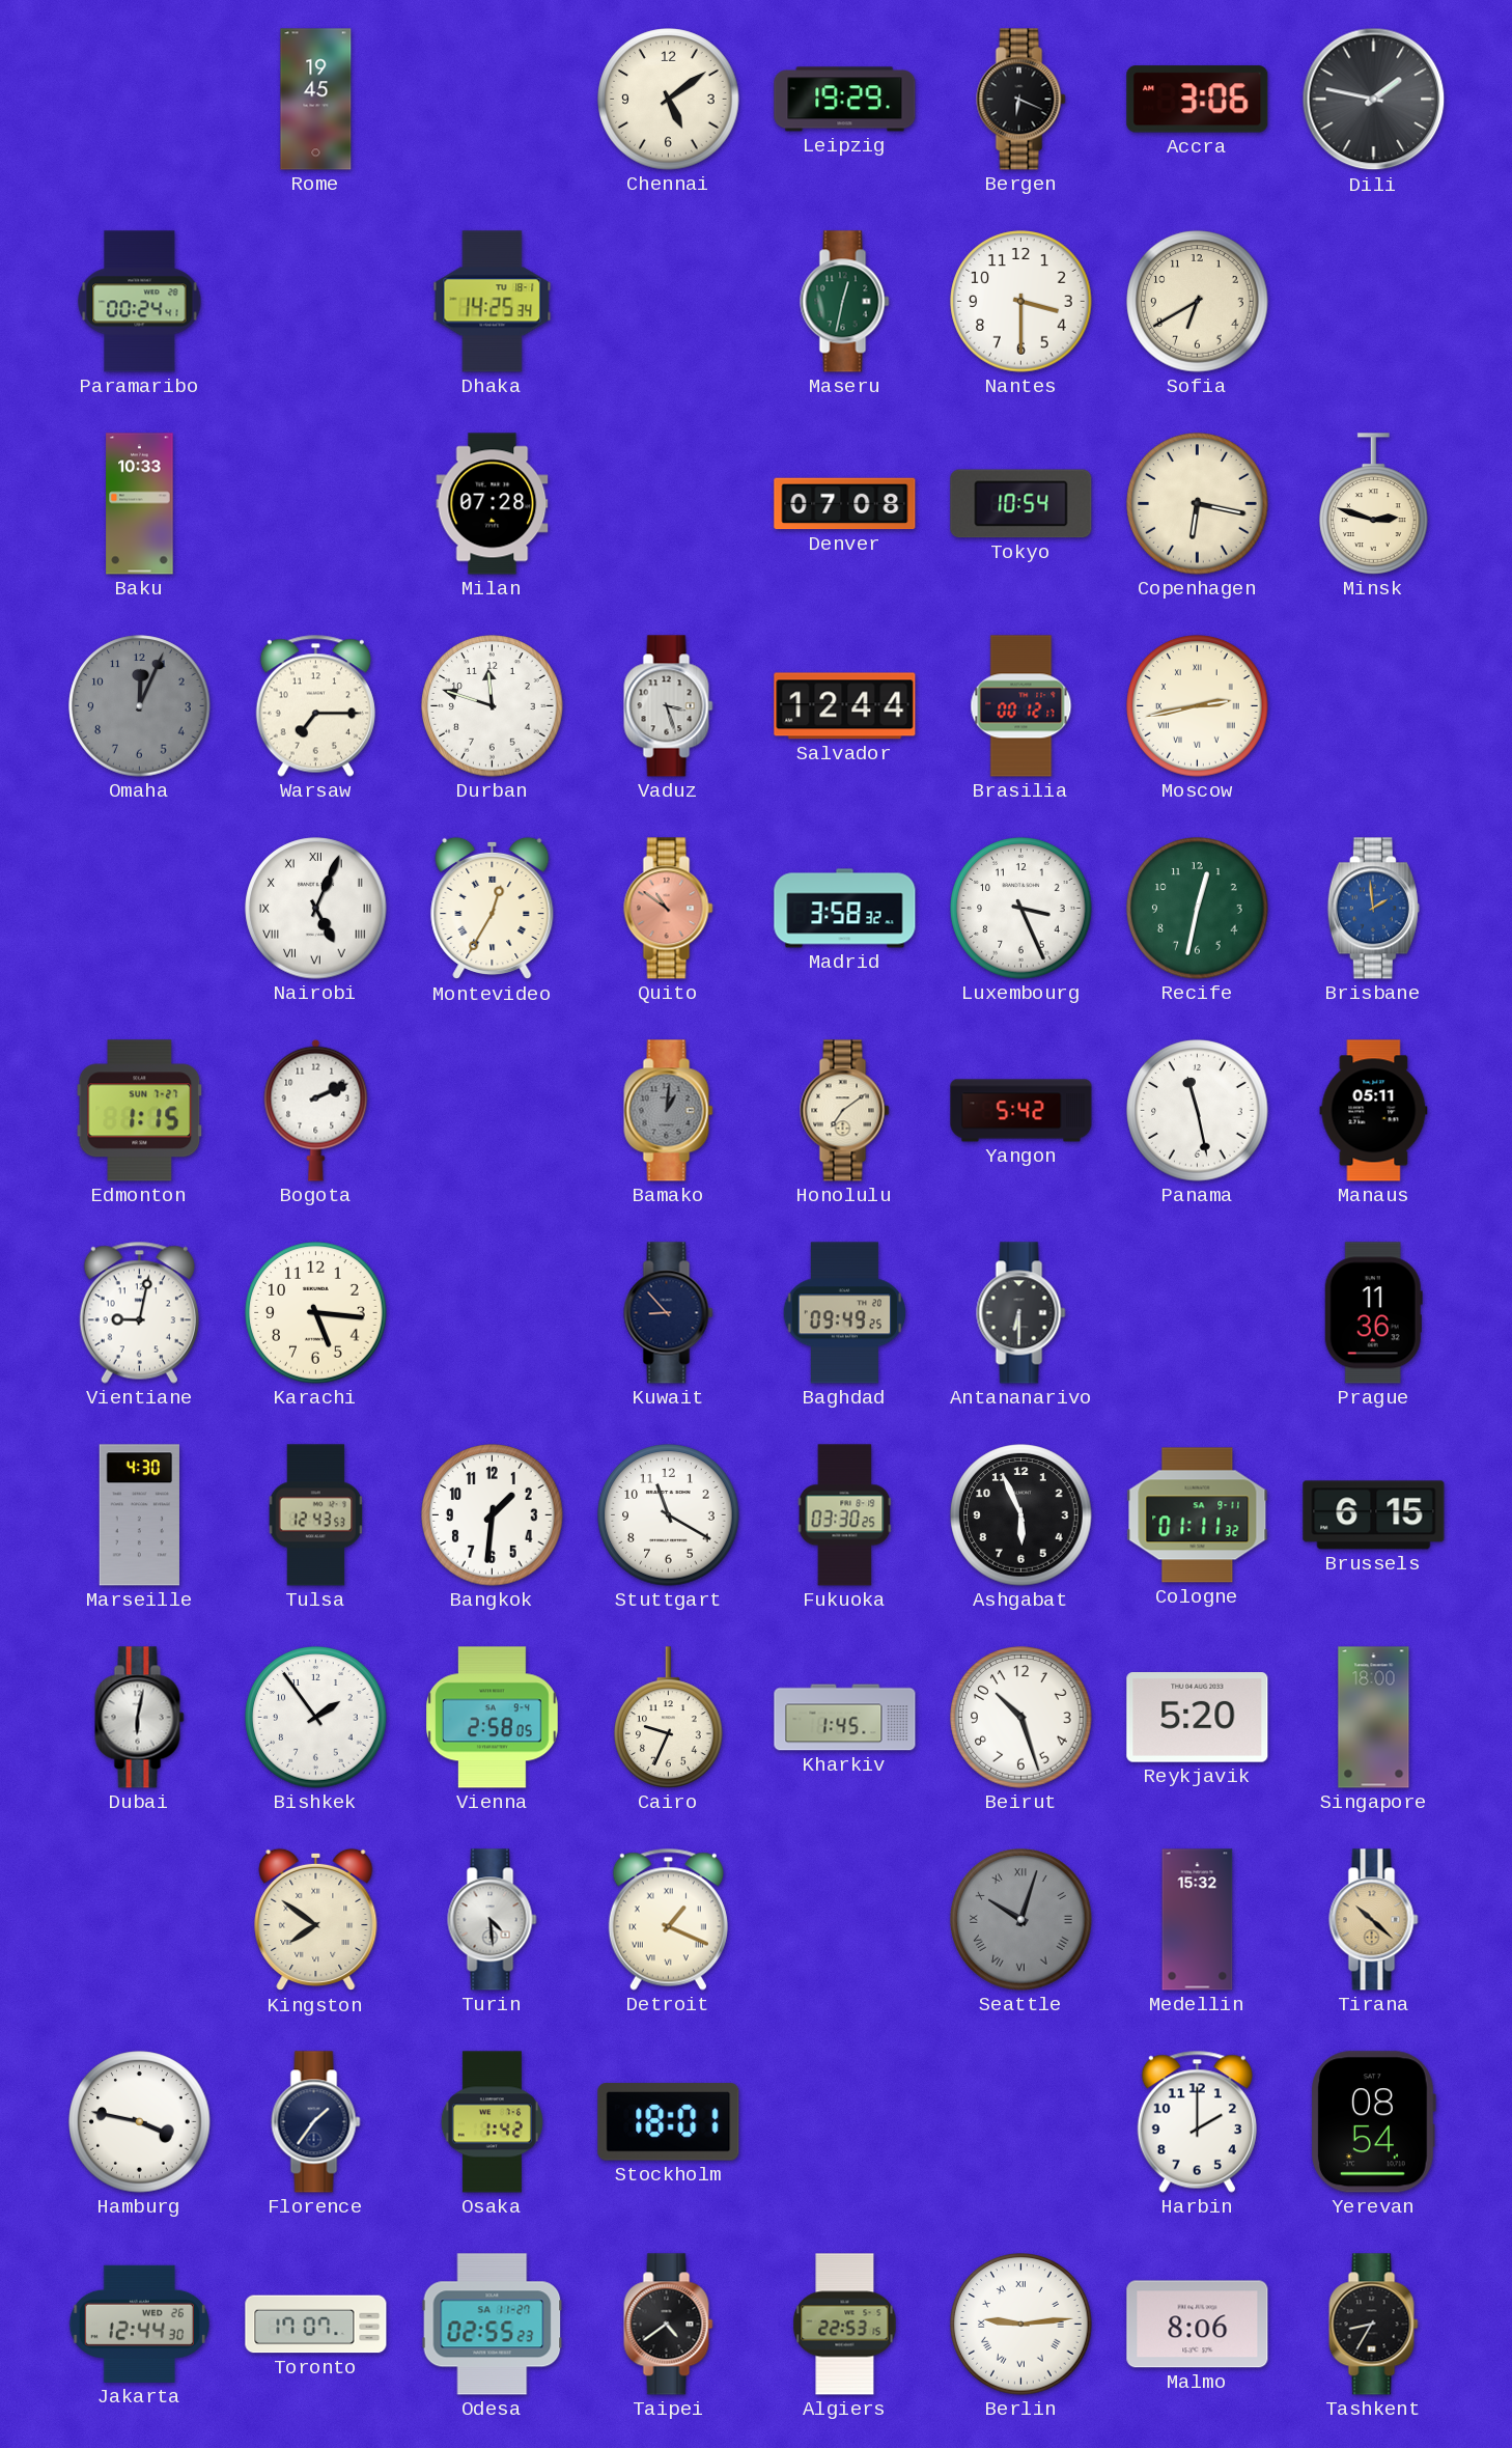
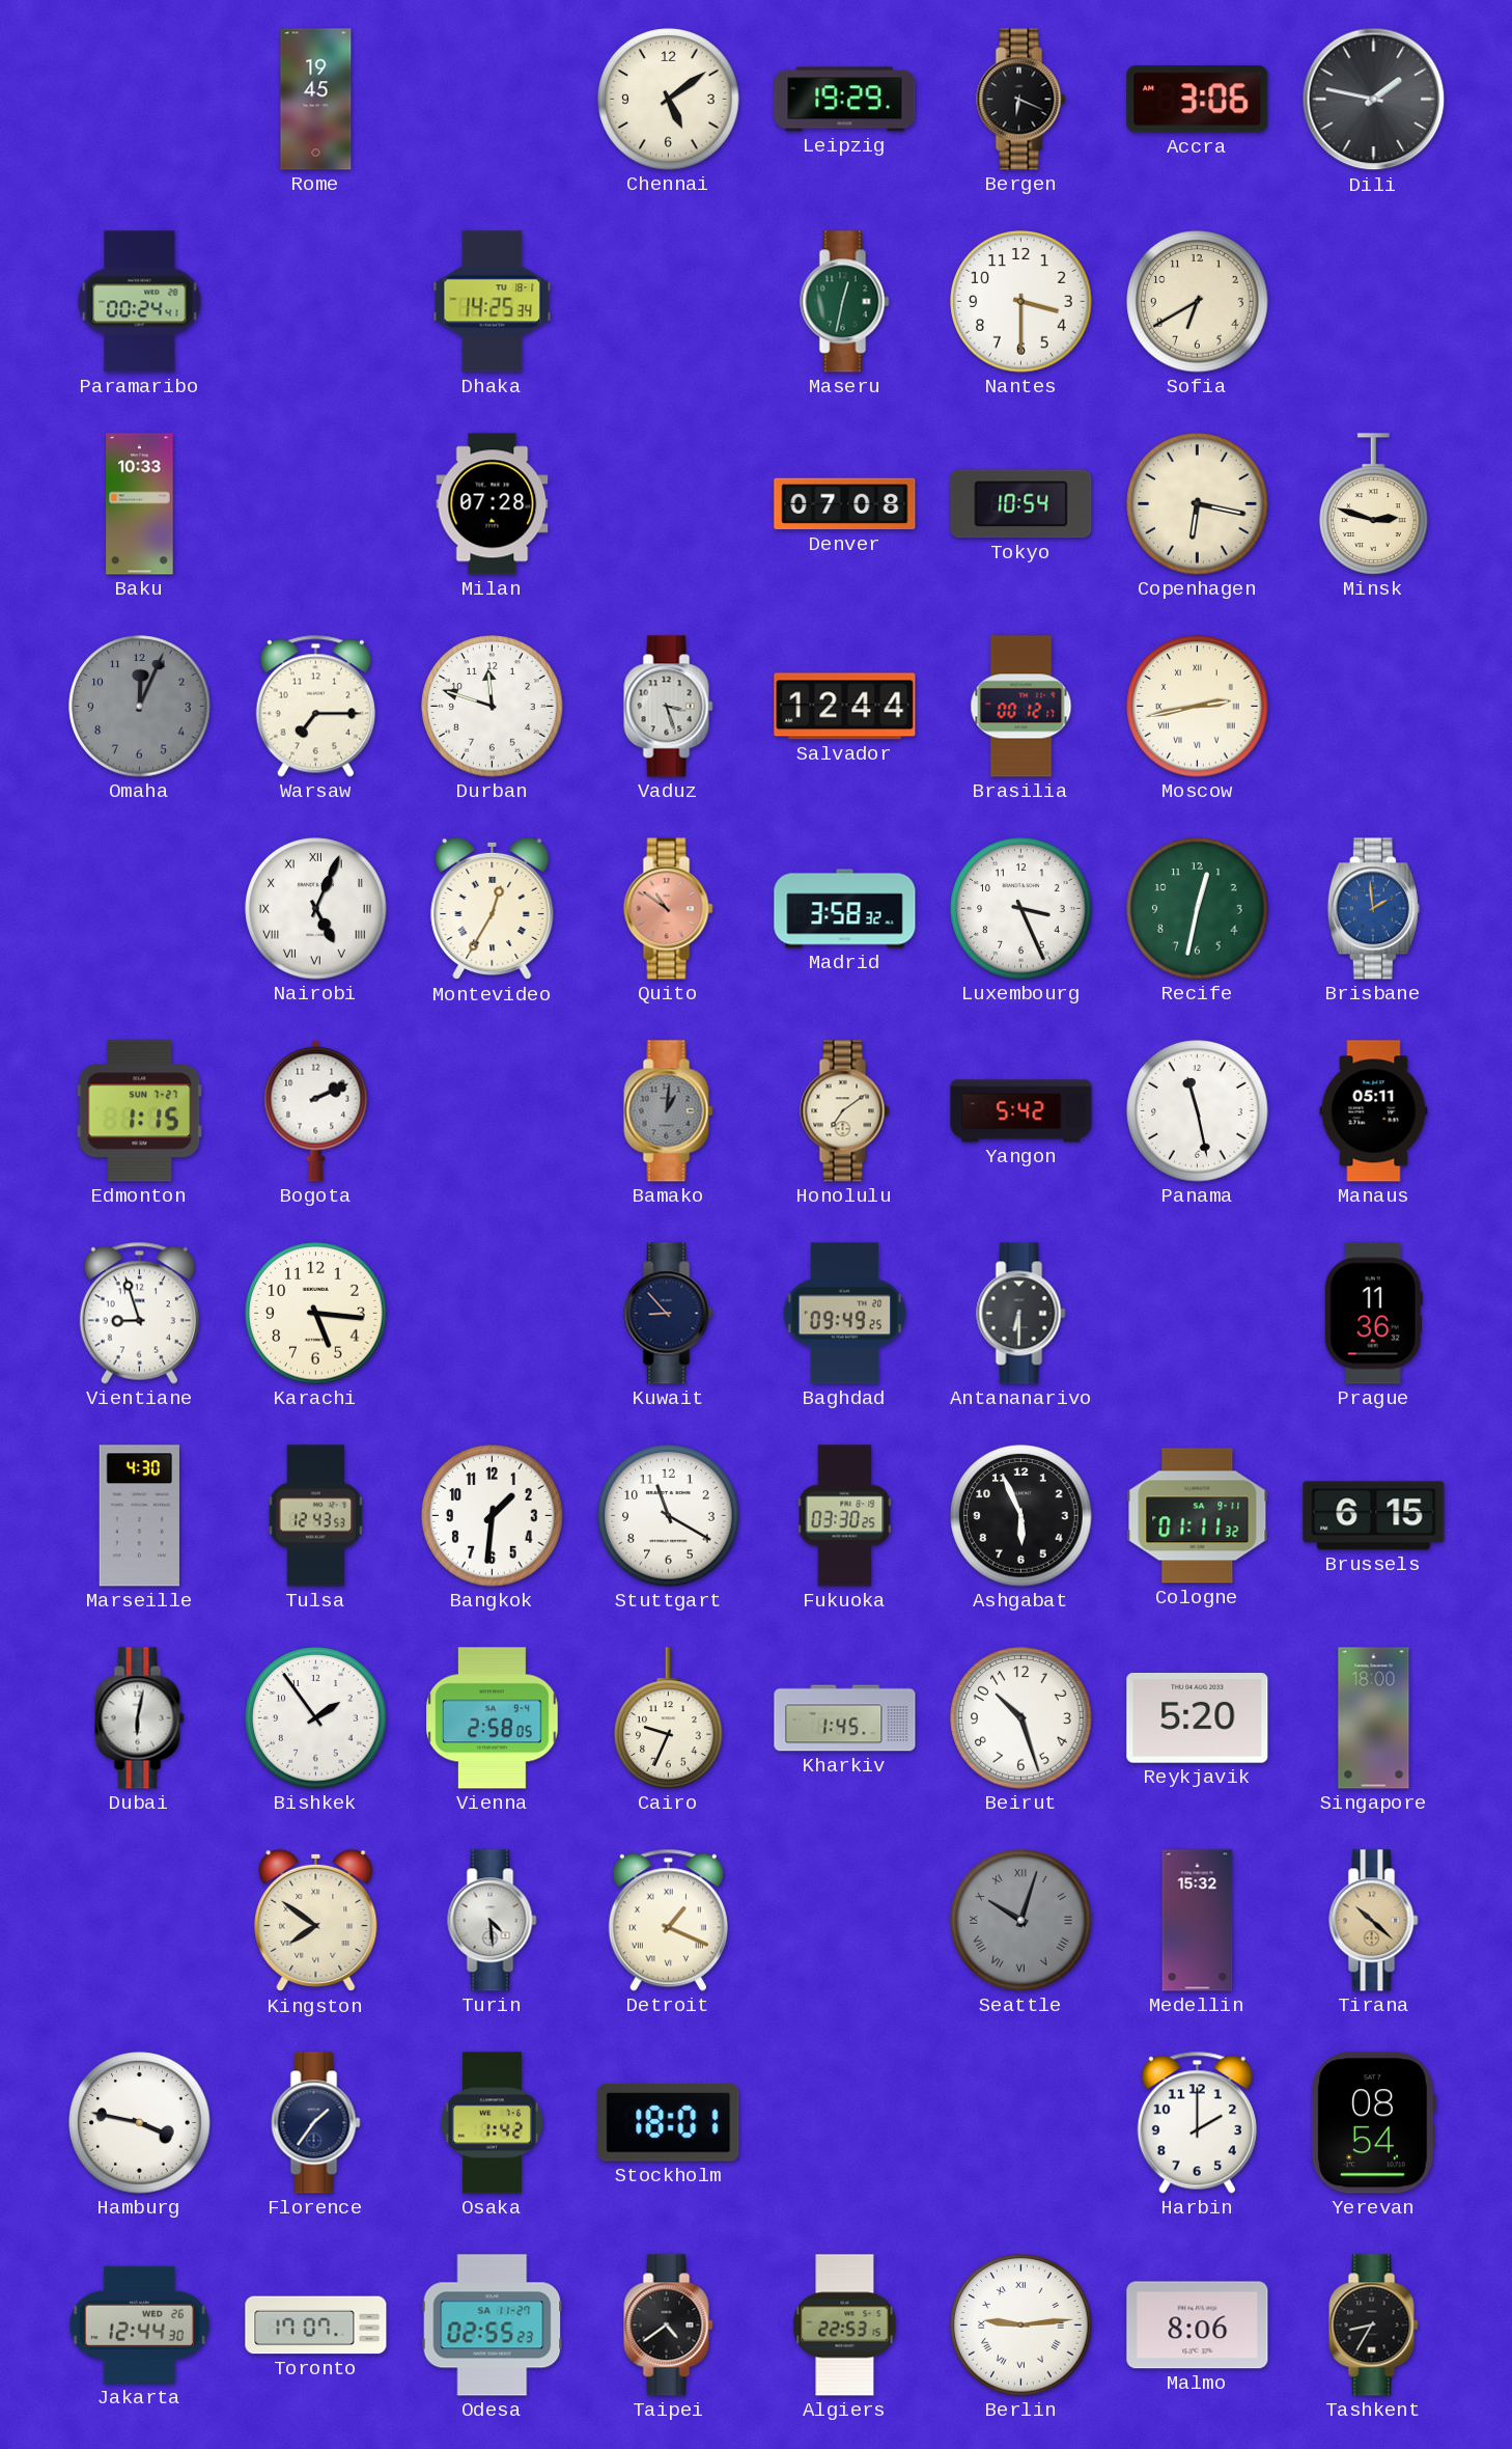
Vientiane: 9:02 -> 8:57
